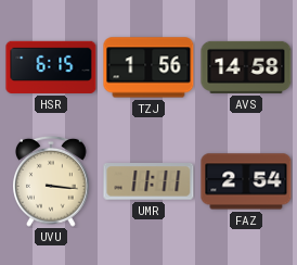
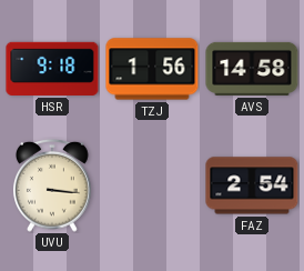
HSR: 6:15 -> 9:18
UMR: 11:11 -> none
